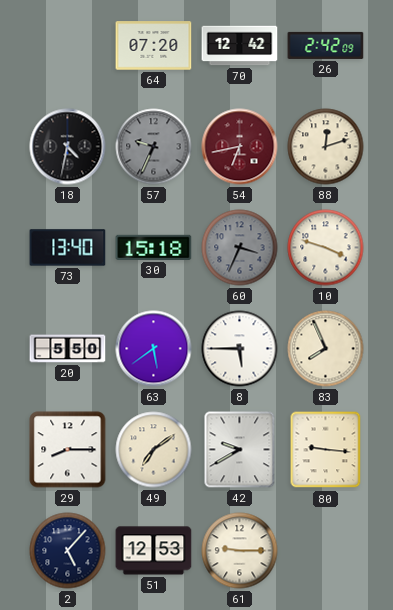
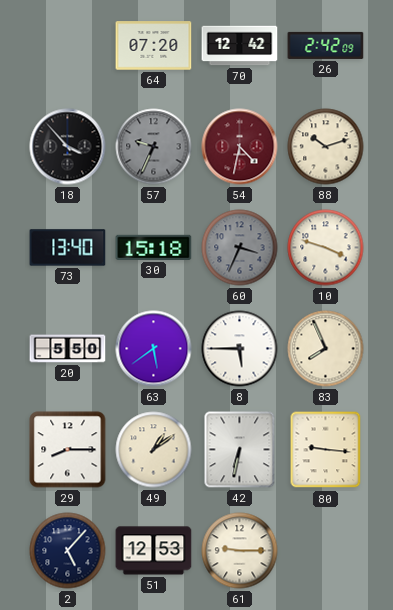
18: 4:32 -> 3:53
54: 6:43 -> 4:32
88: 12:12 -> 10:12
49: 7:09 -> 1:09
42: 9:40 -> 6:32
